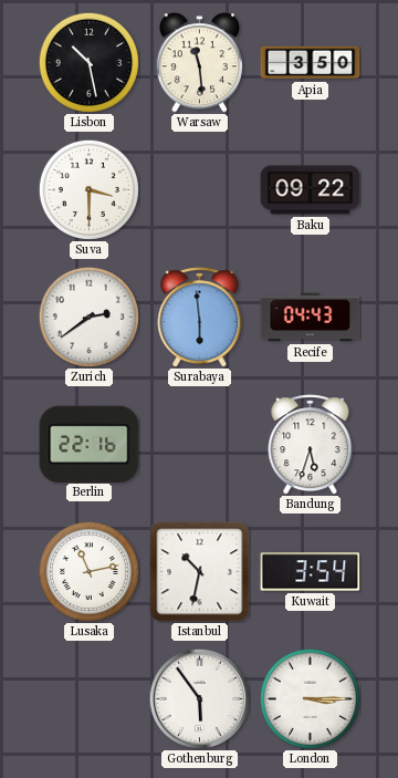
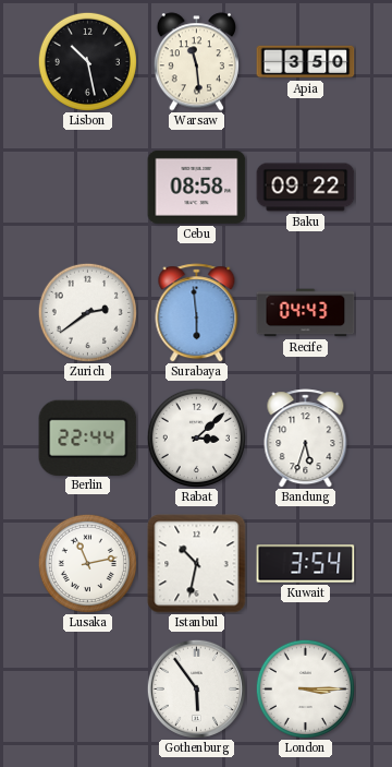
Suva: 3:30 -> none
Cebu: none -> 08:58
Berlin: 22:16 -> 22:44
Rabat: none -> 3:08
